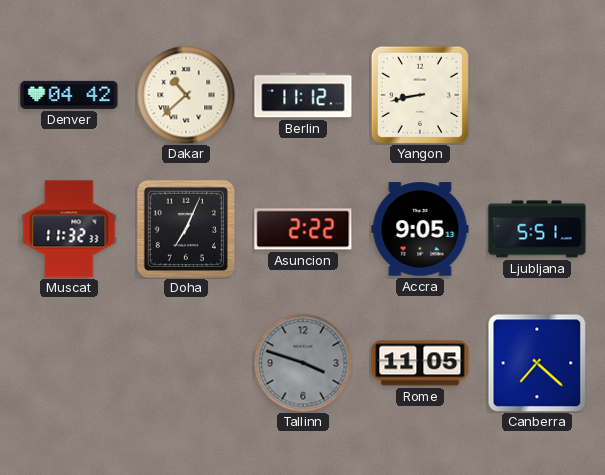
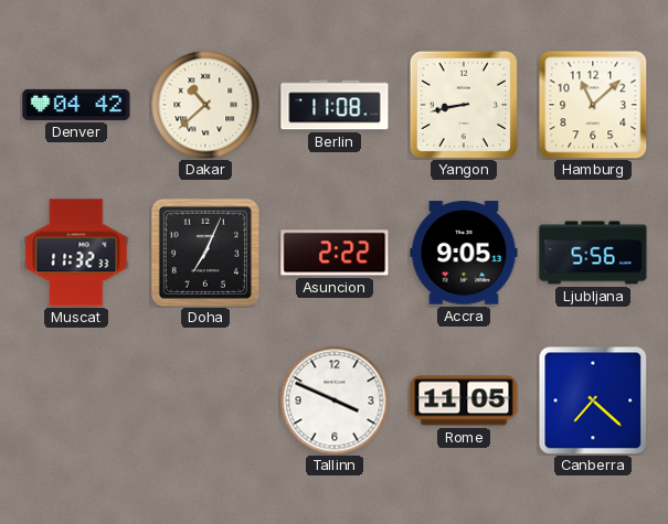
Berlin: 11:12 -> 11:08
Hamburg: none -> 11:08
Ljubljana: 5:51 -> 5:56
Tallinn: 3:48 -> 3:49
Tallinn dial: grey -> white
